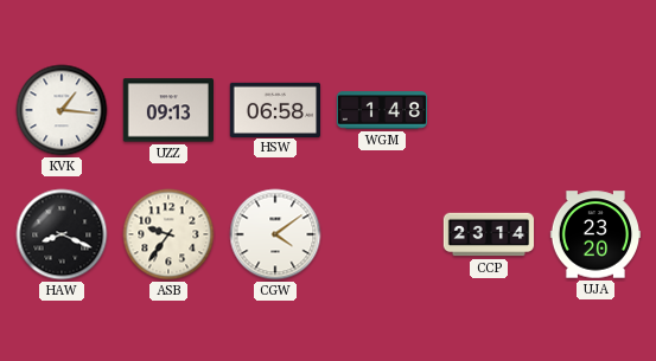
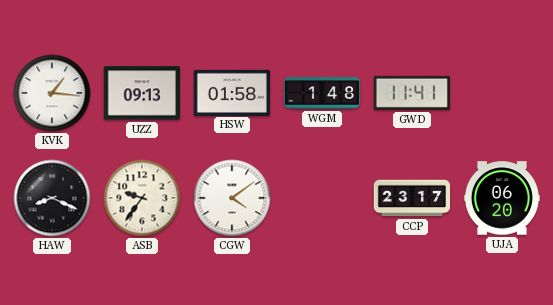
HSW: 06:58 -> 01:58
GWD: none -> 11:41
CCP: 23:14 -> 23:17
UJA: 23:20 -> 06:20
